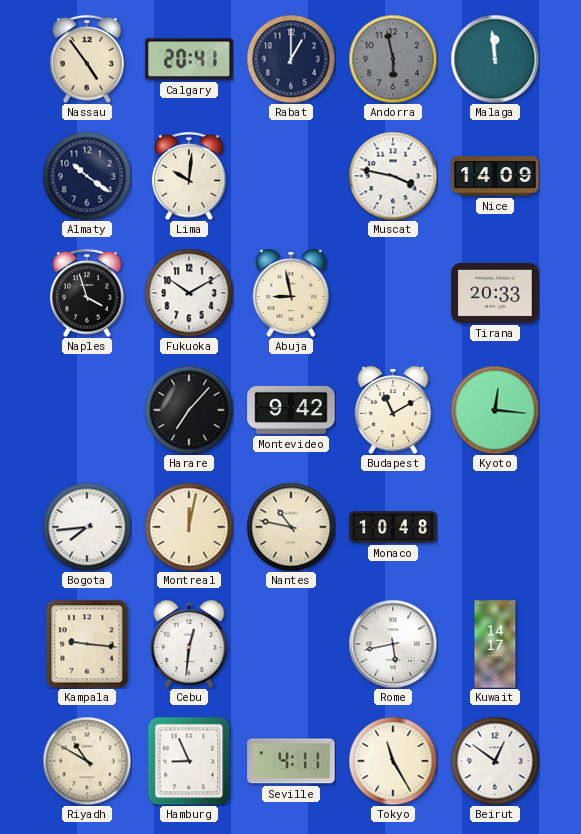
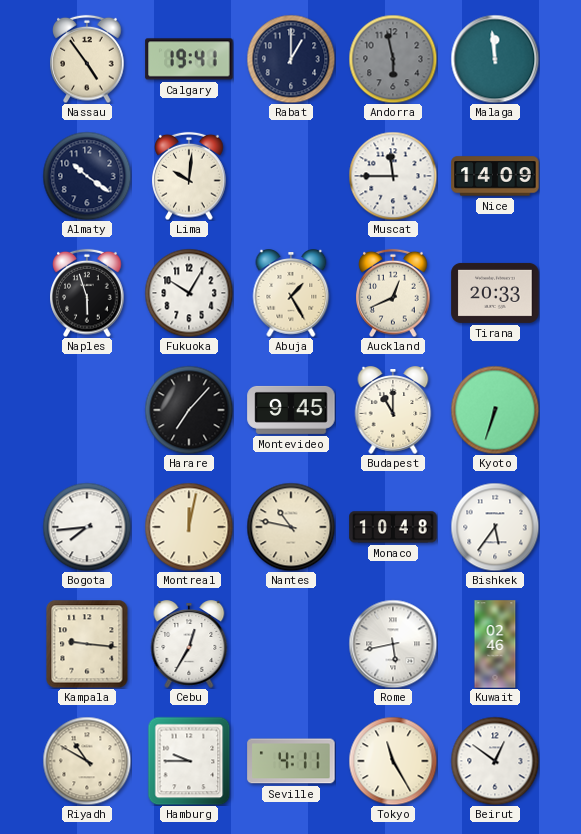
Calgary: 20:41 -> 19:41
Muscat: 3:47 -> 11:45
Naples: 3:57 -> 5:57
Fukuoka: 10:10 -> 10:05
Abuja: 8:58 -> 1:25
Auckland: none -> 12:41
Montevideo: 9:42 -> 9:45
Budapest: 11:10 -> 11:00
Kyoto: 12:16 -> 6:33
Bishkek: none -> 5:36
Cebu: 12:31 -> 12:35
Kuwait: 14:17 -> 02:46
Hamburg: 8:56 -> 9:45
